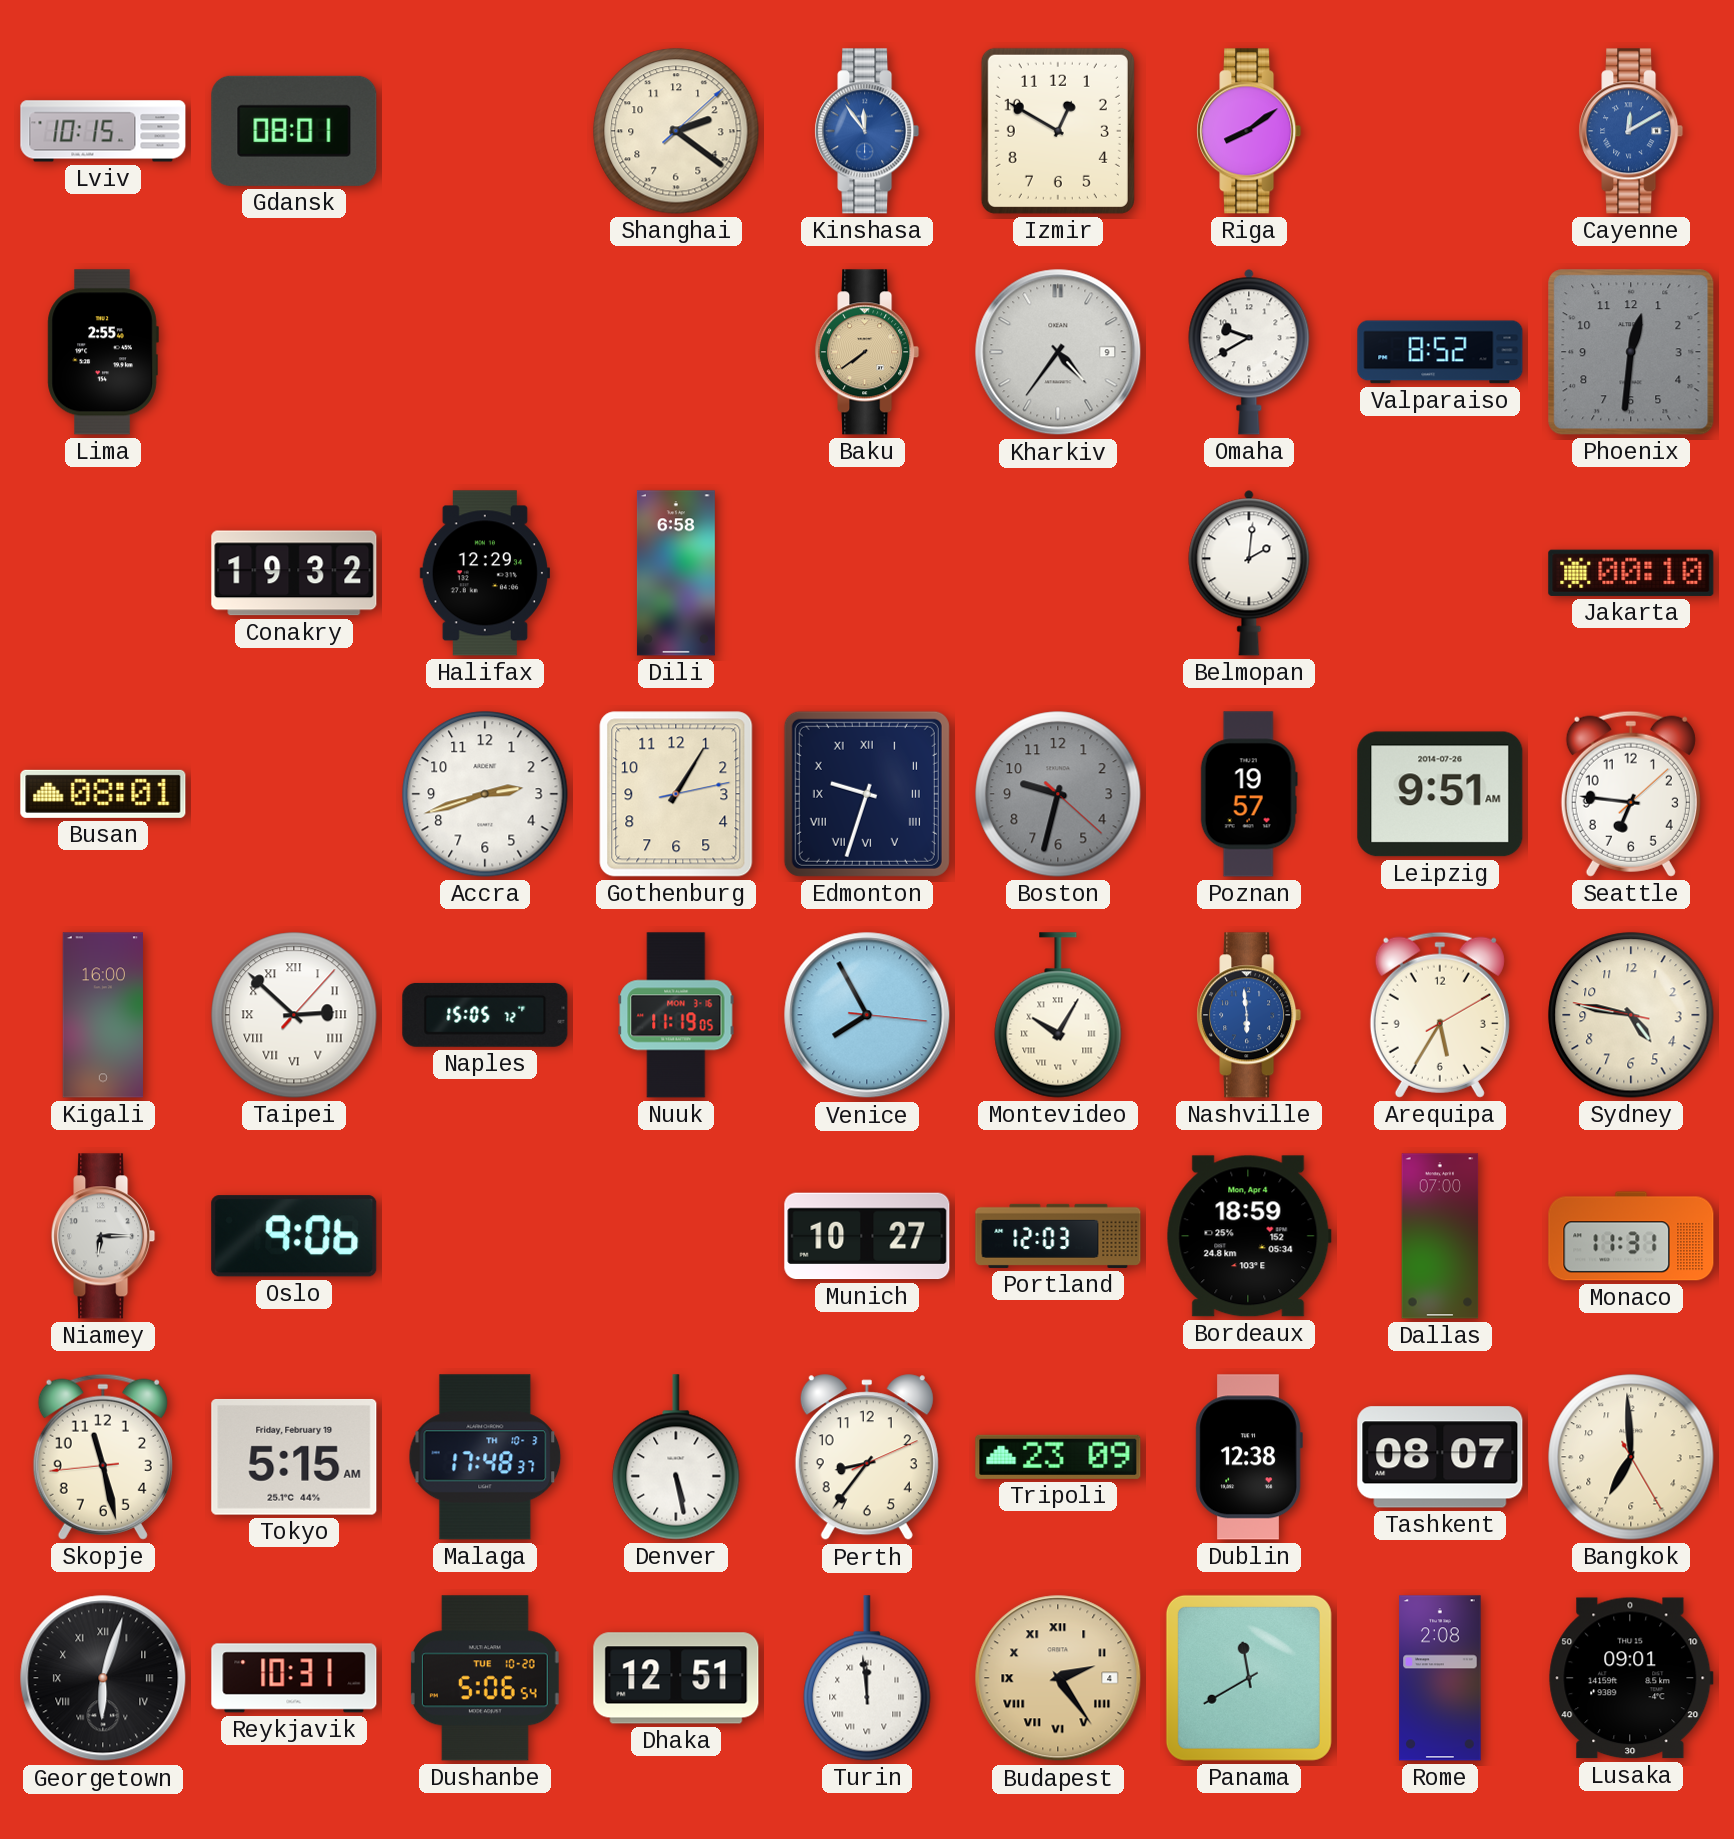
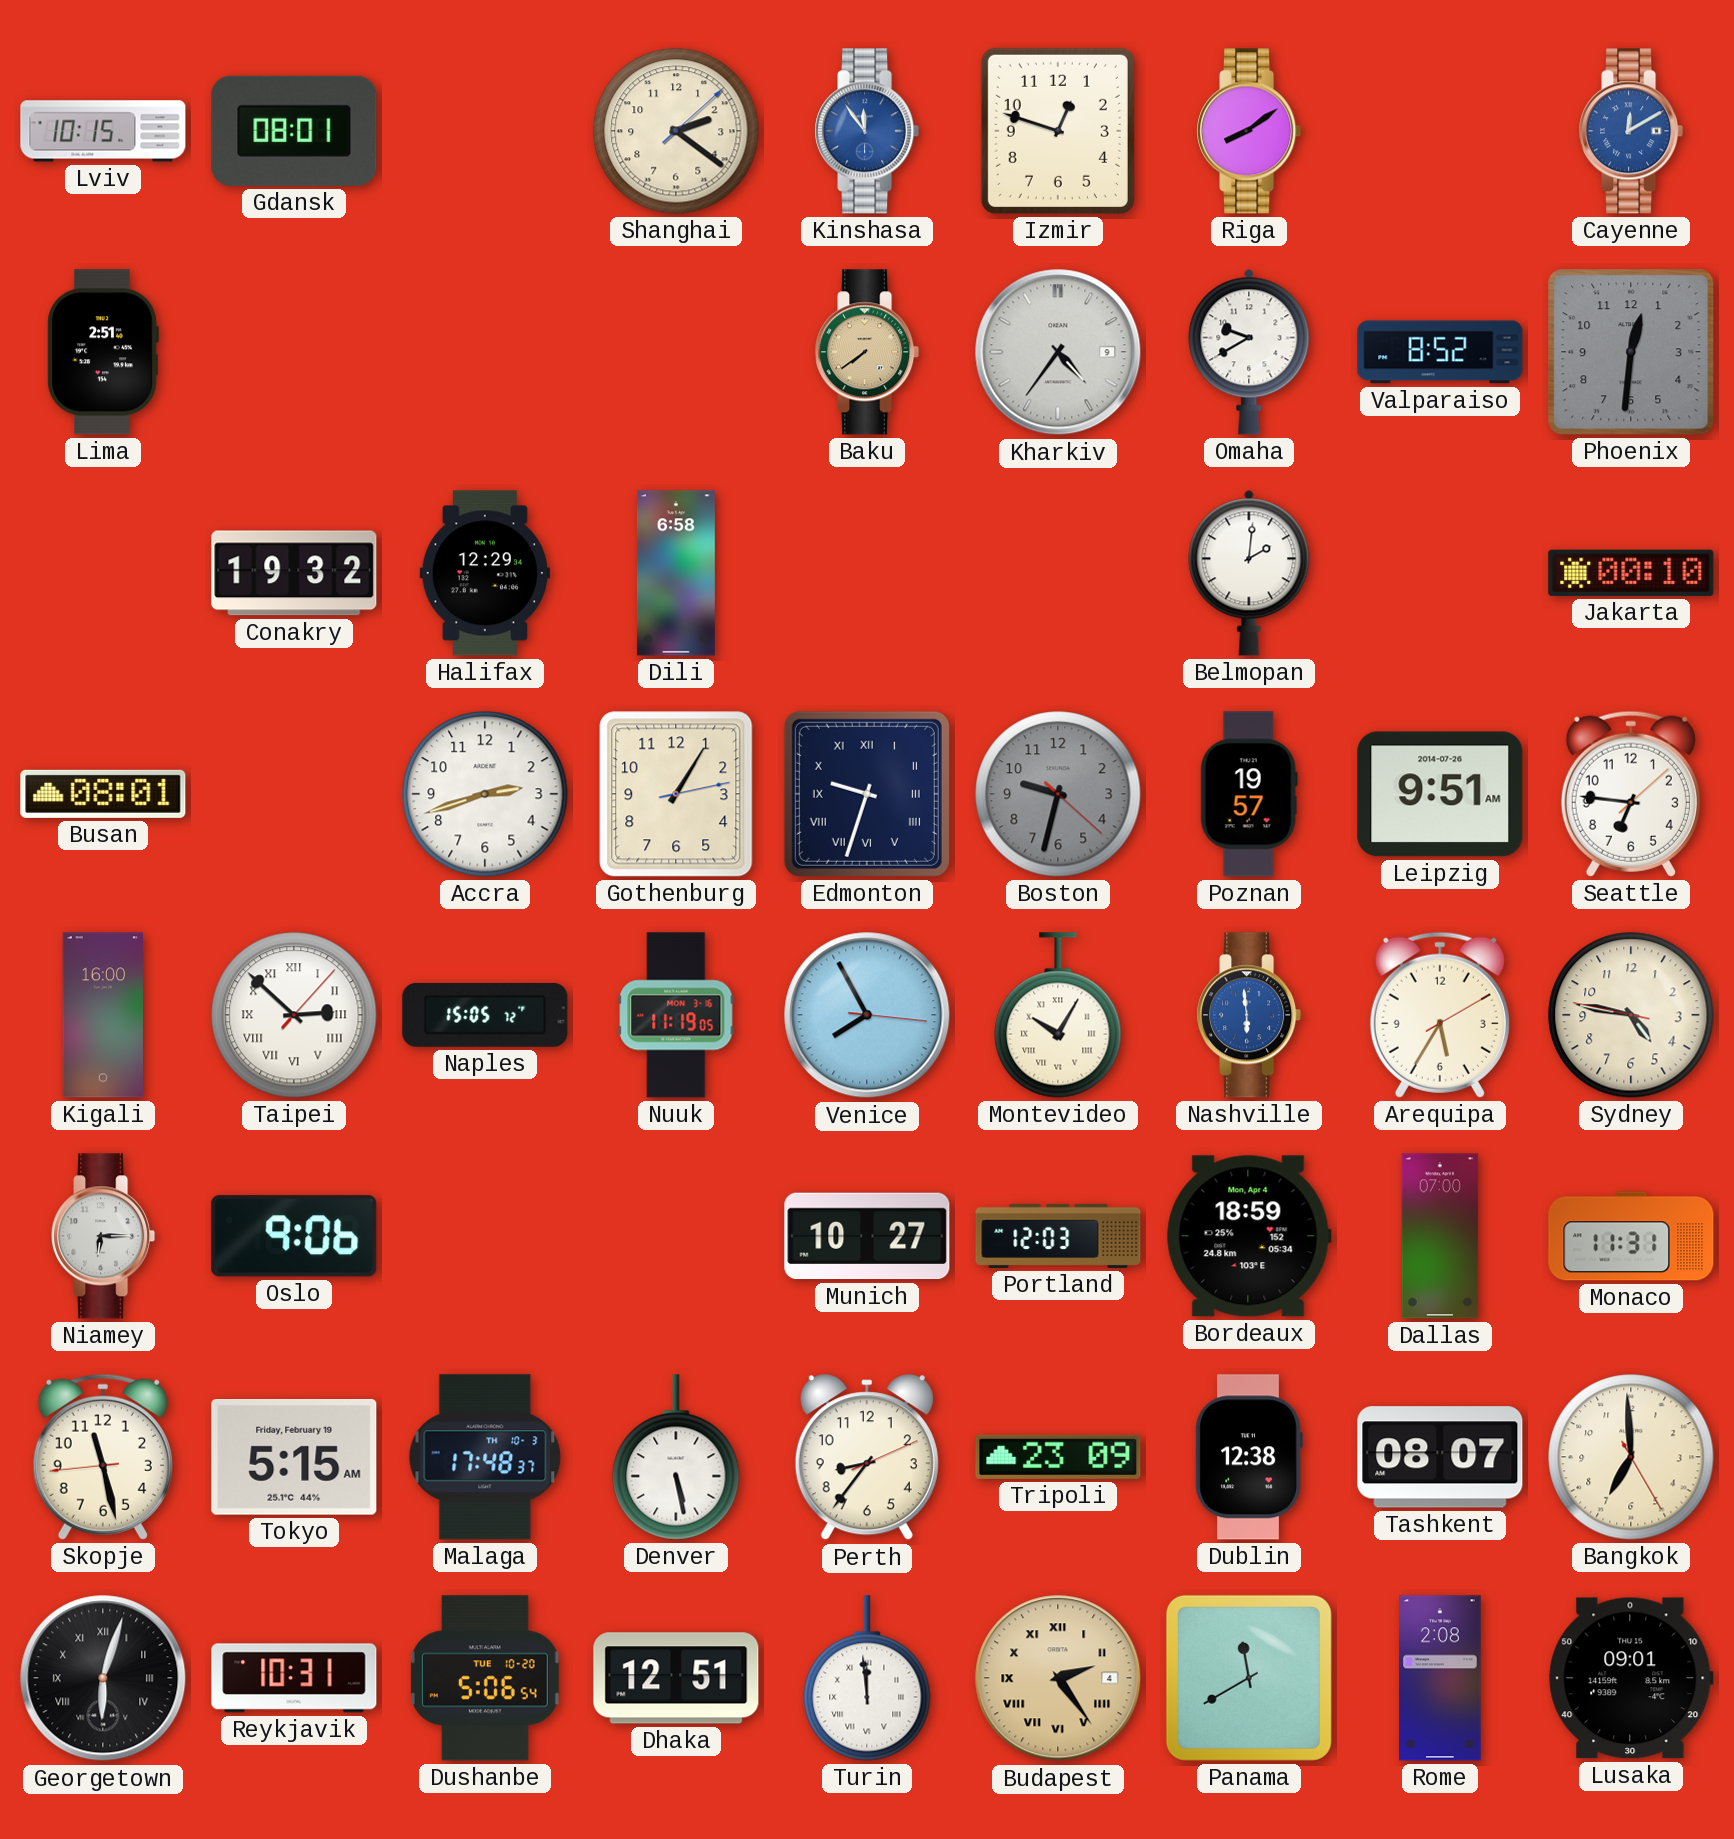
Izmir: 12:50 -> 12:48
Lima: 2:55 -> 2:51
